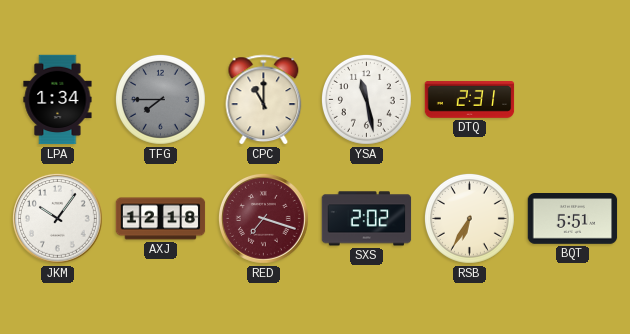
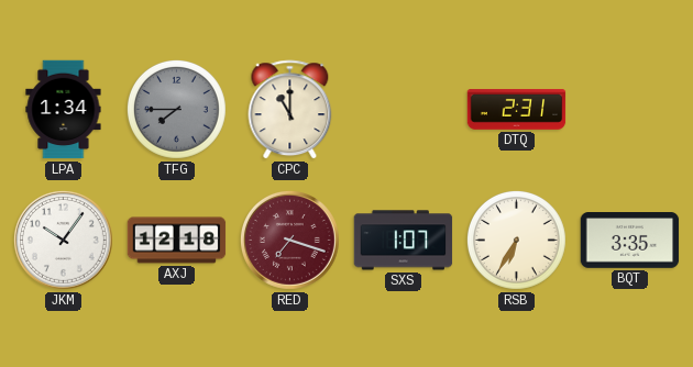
YSA: 11:28 -> none
SXS: 2:02 -> 1:07
BQT: 5:51 -> 3:35
